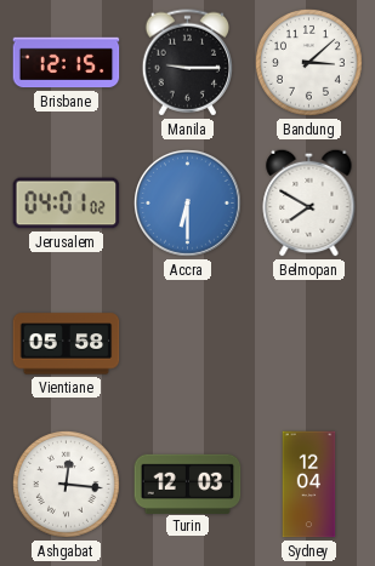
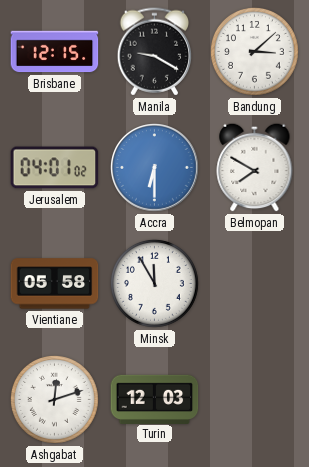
Manila: 9:15 -> 9:20
Minsk: none -> 11:55
Ashgabat: 12:16 -> 12:12
Sydney: 12:04 -> none
